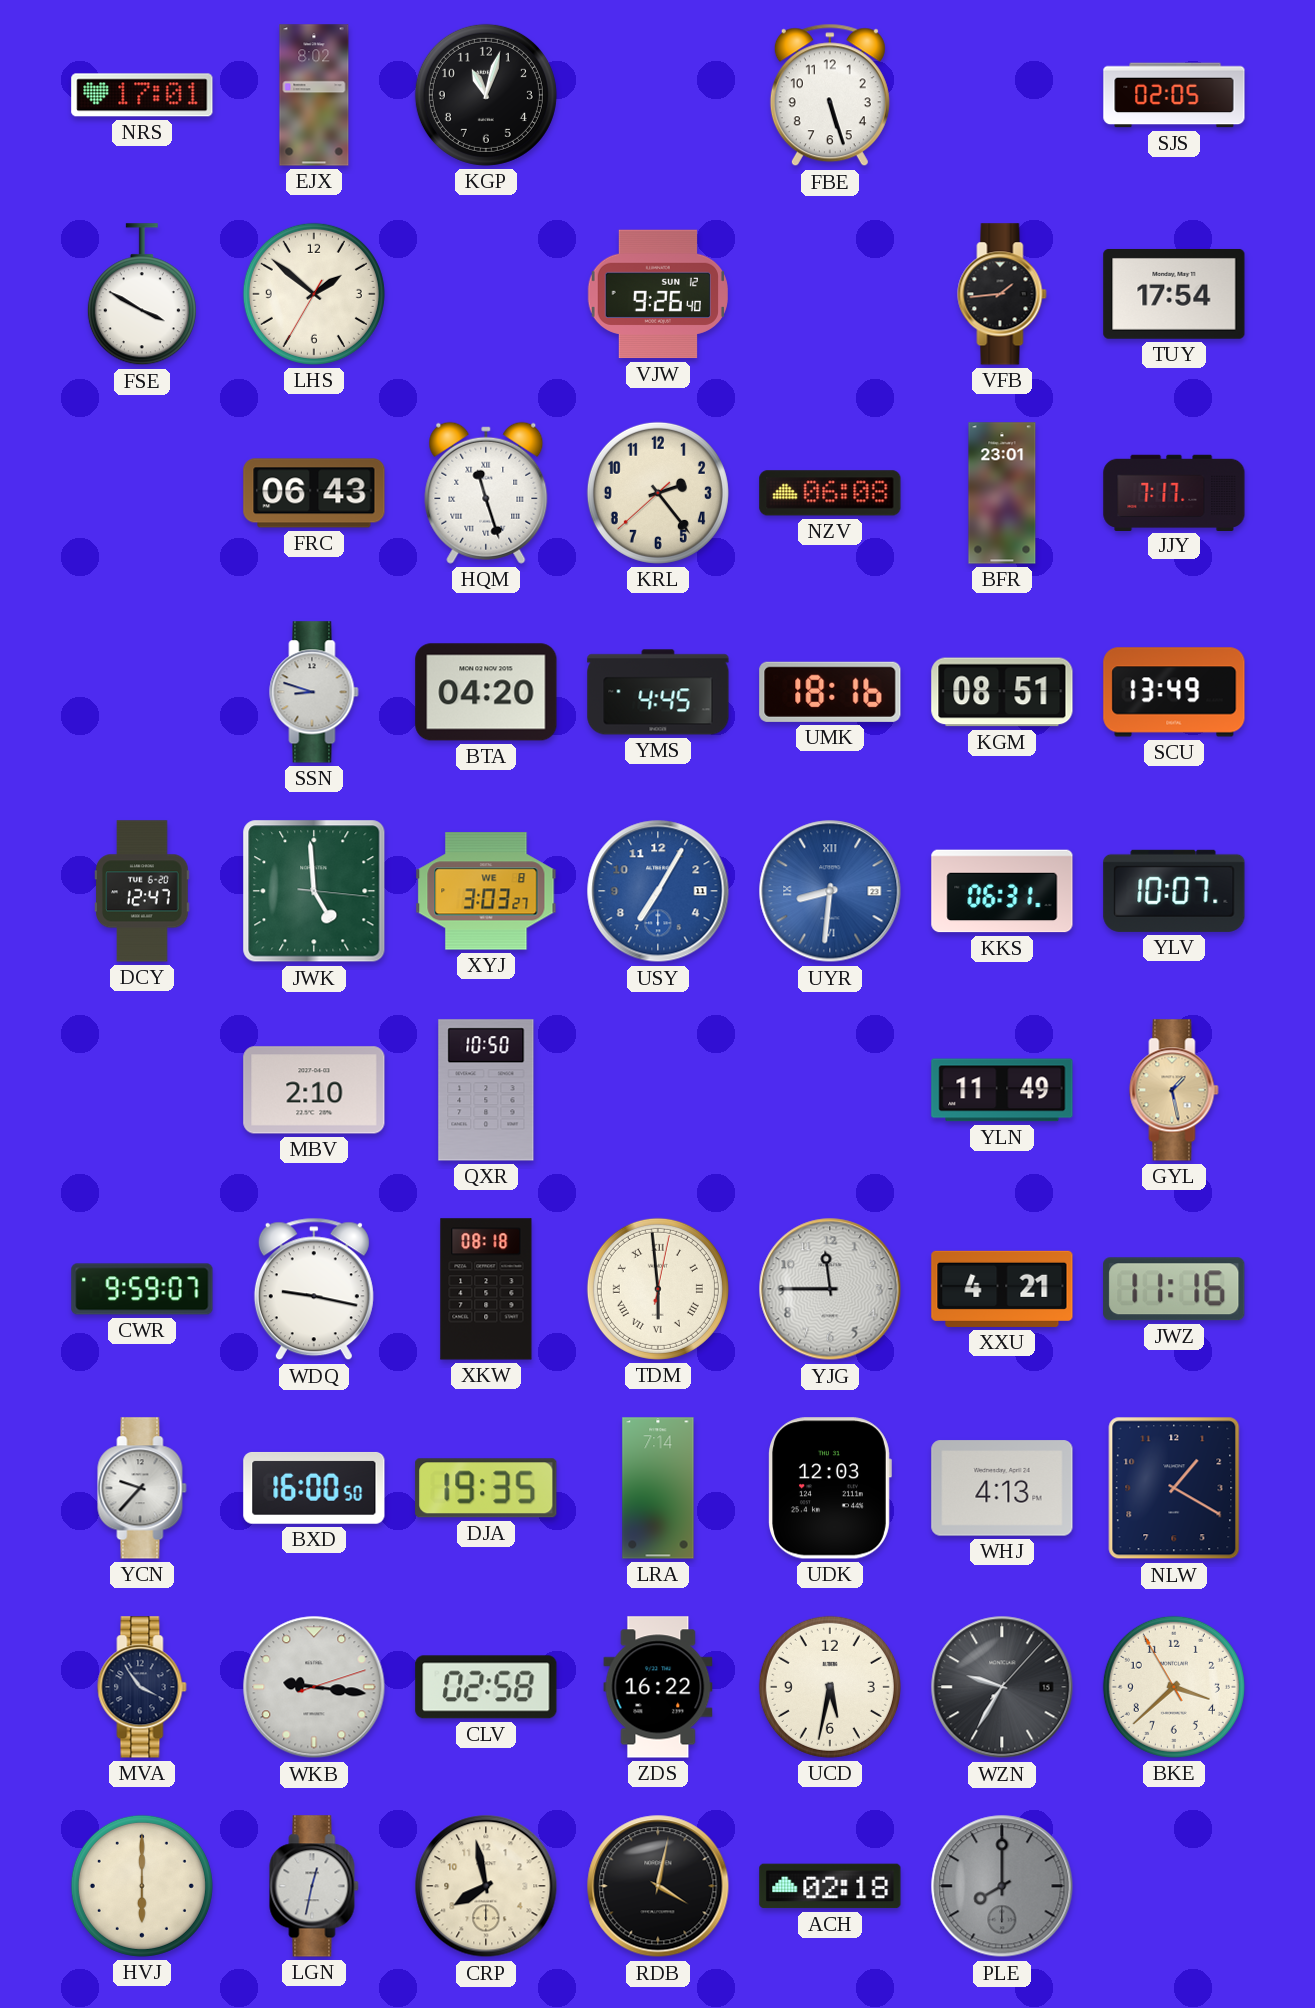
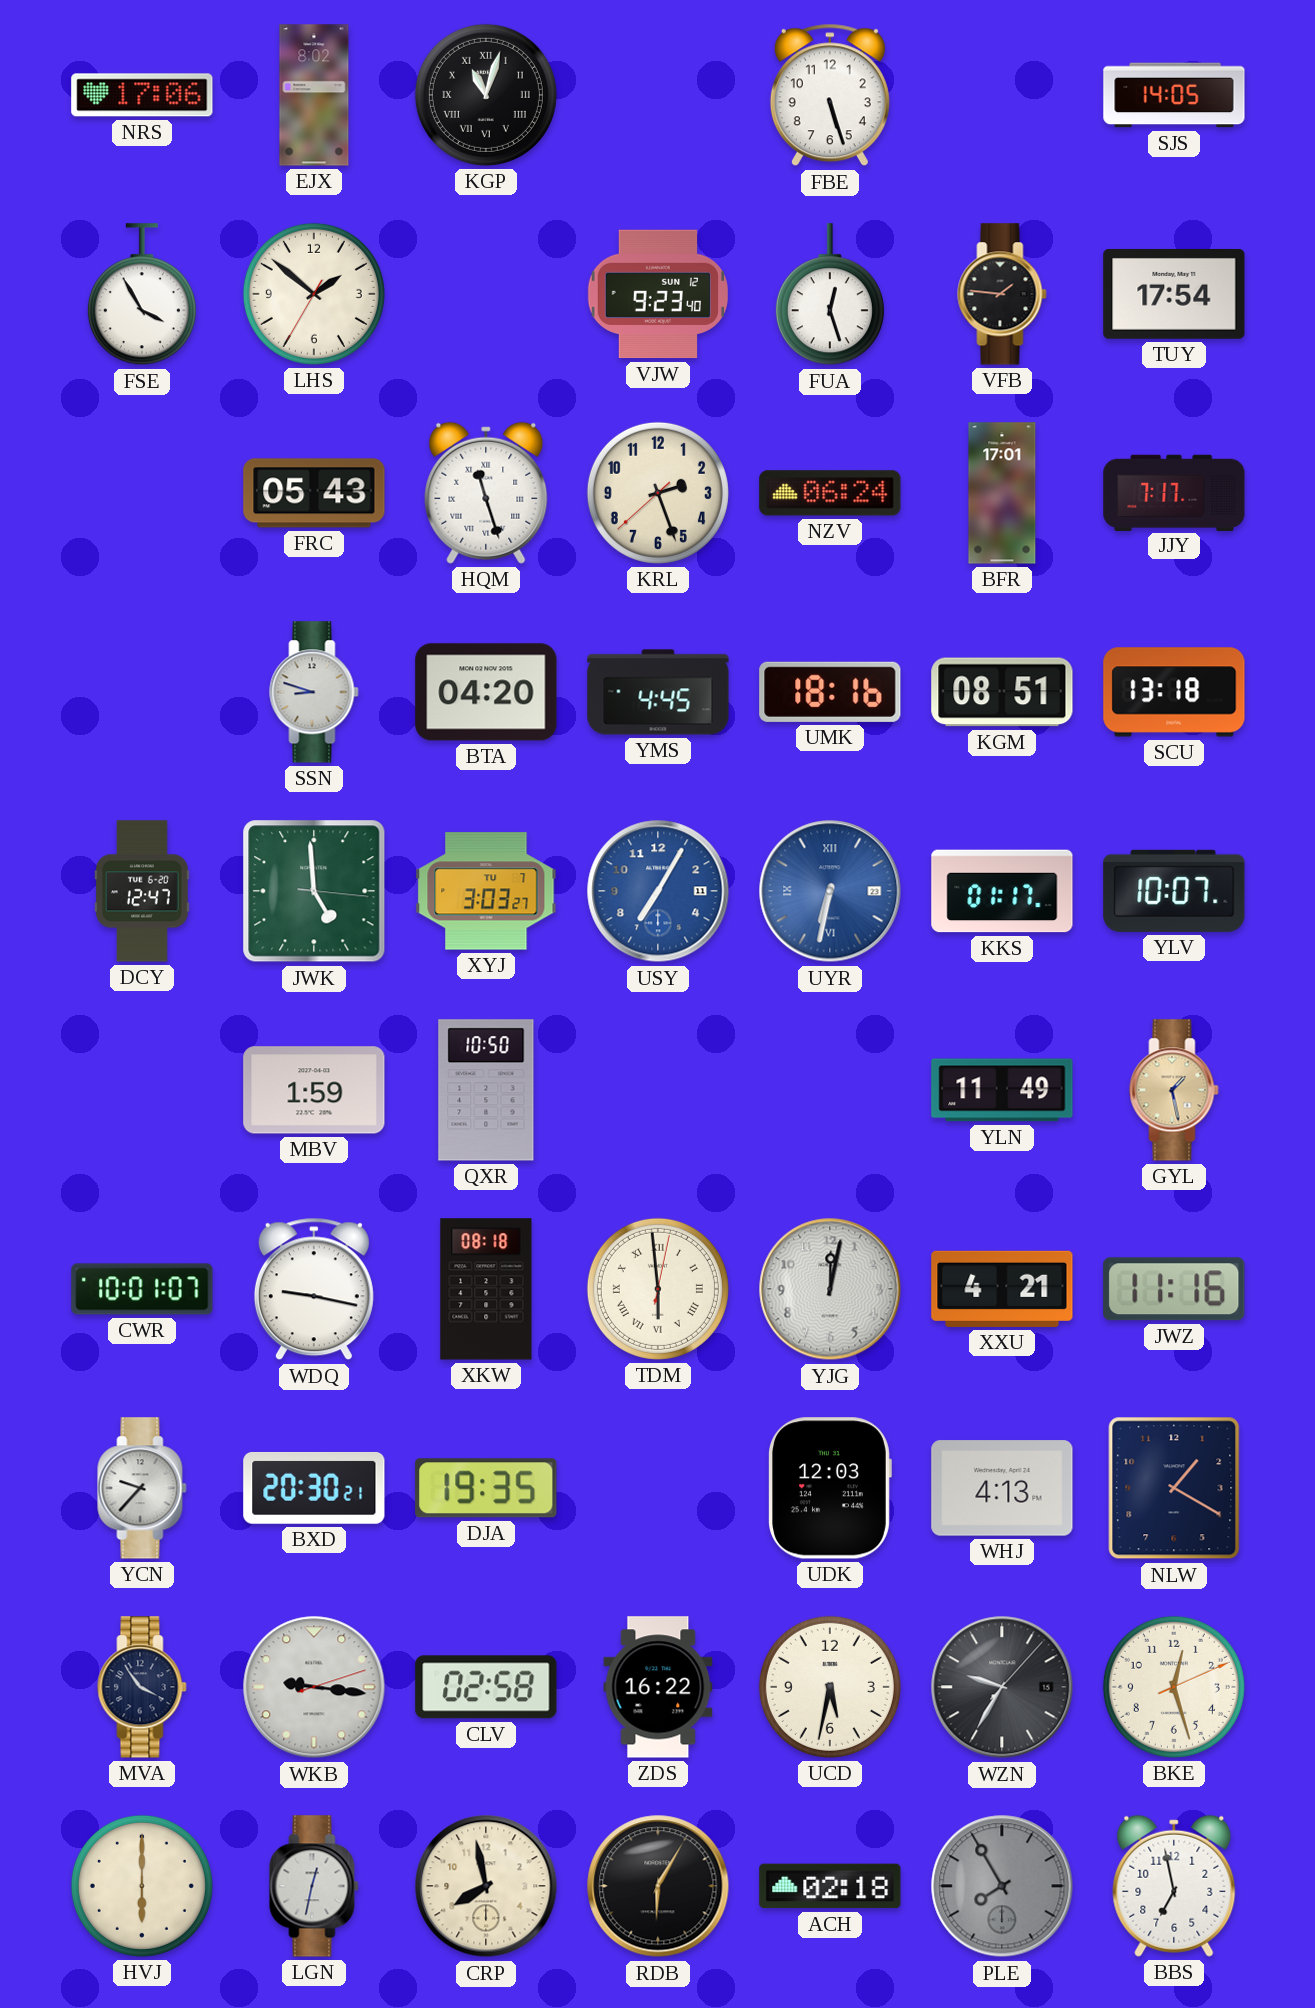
NRS: 17:01 -> 17:06
KGP numerals: Arabic -> Roman
SJS: 02:05 -> 14:05
FSE: 3:50 -> 3:55
VJW: 9:26 -> 9:23
FUA: none -> 12:27
VFB: 1:44 -> 1:46
FRC: 06:43 -> 05:43
KRL: 2:23 -> 2:26
NZV: 06:08 -> 06:24
BFR: 23:01 -> 17:01
SCU: 13:49 -> 13:18
XYJ date: WE 8 -> TU 7
UYR: 8:31 -> 6:32
KKS: 06:31 -> 01:17
MBV: 2:10 -> 1:59
CWR: 9:59 -> 10:01
YJG: 11:45 -> 12:02
BXD: 16:00 -> 20:30
LRA: 7:14 -> none
BKE: 3:37 -> 12:27
RDB: 4:02 -> 6:05
PLE: 8:00 -> 7:55
BBS: none -> 6:58
